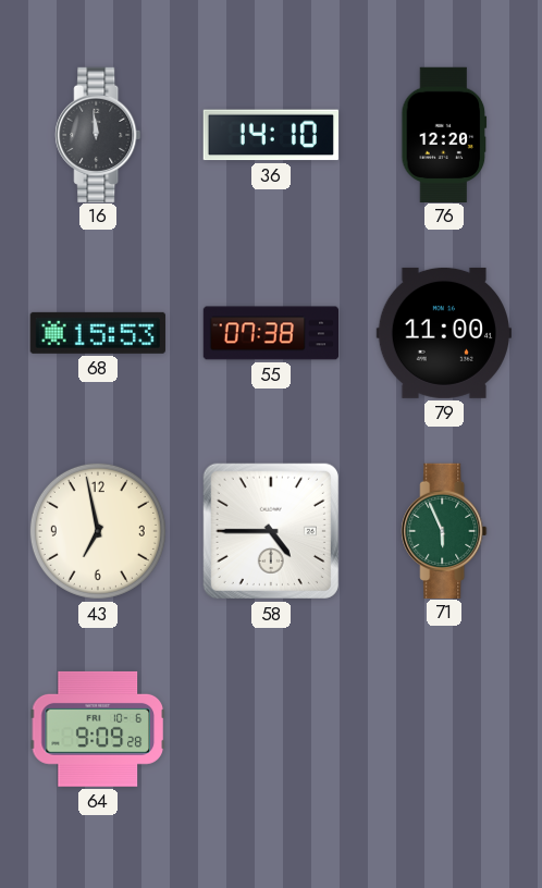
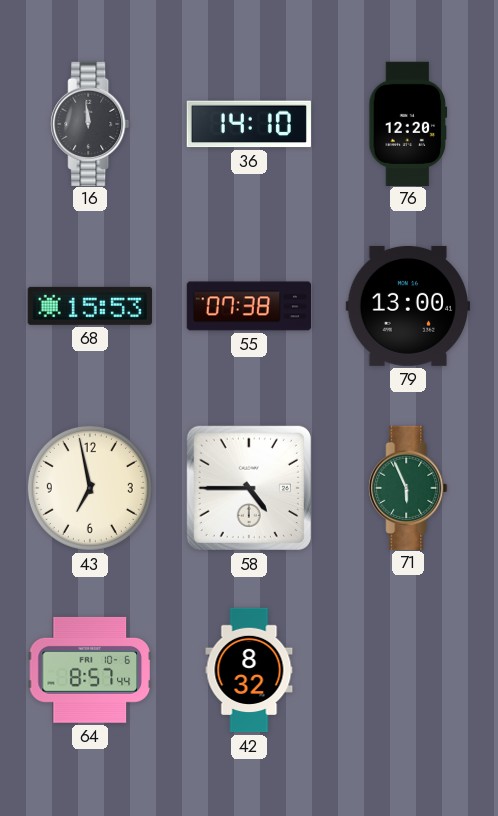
79: 11:00 -> 13:00
64: 9:09 -> 8:57
42: none -> 8:32
